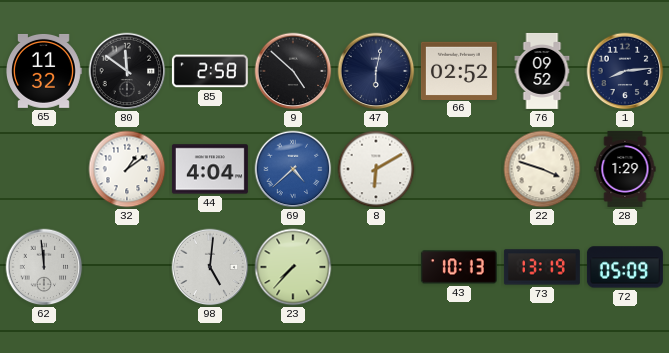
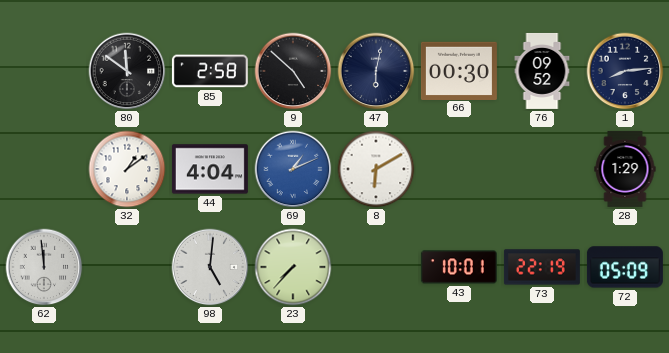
65: 11:32 -> none
66: 02:52 -> 00:30
69: 4:38 -> 1:11
22: 3:48 -> none
43: 10:13 -> 10:01
73: 13:19 -> 22:19
